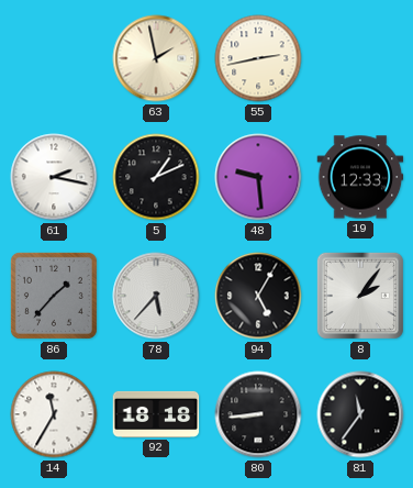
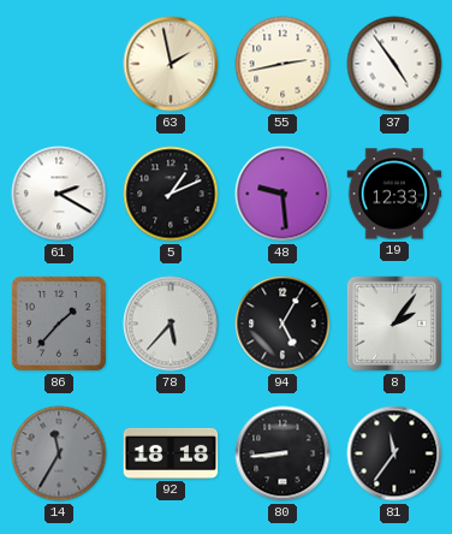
37: none -> 4:54
61: 2:17 -> 2:20
14 dial: white -> grey
